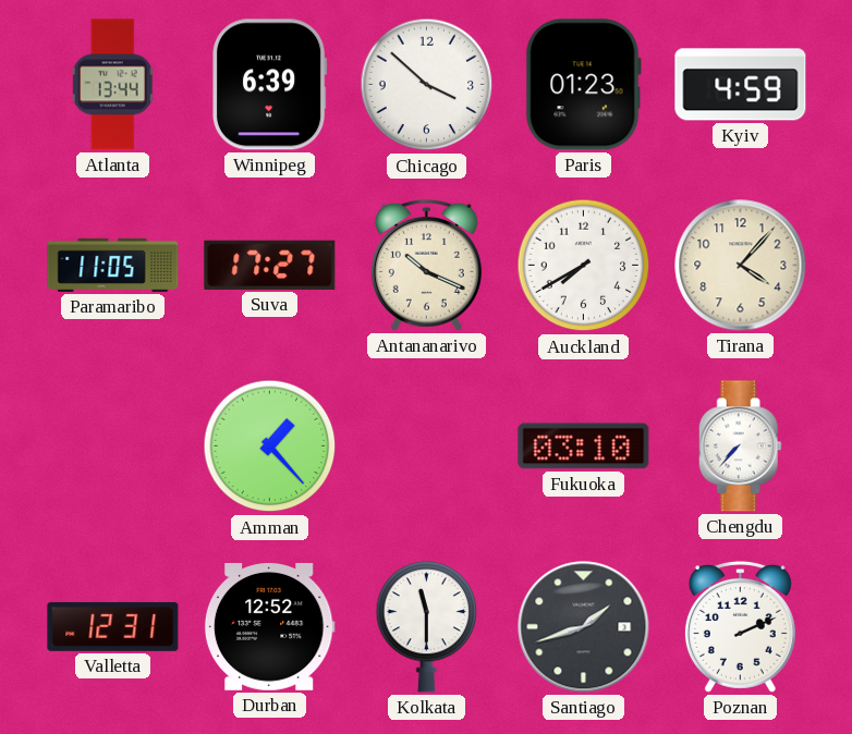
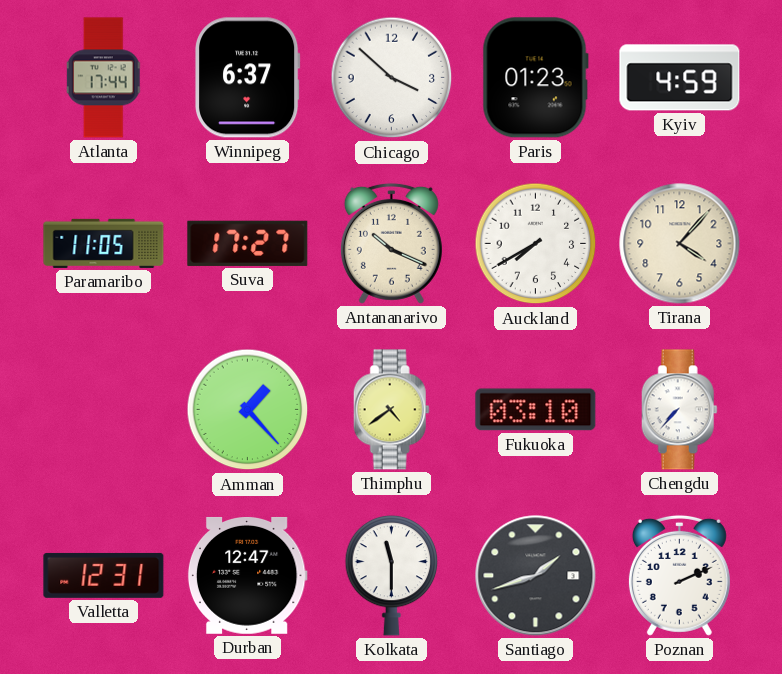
Atlanta: 13:44 -> 17:44
Winnipeg: 6:39 -> 6:37
Thimphu: none -> 4:39
Durban: 12:52 -> 12:47
